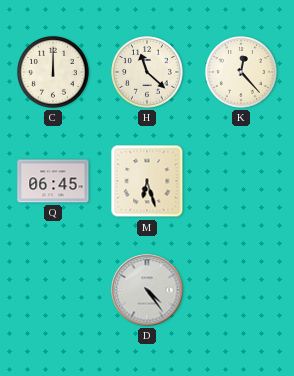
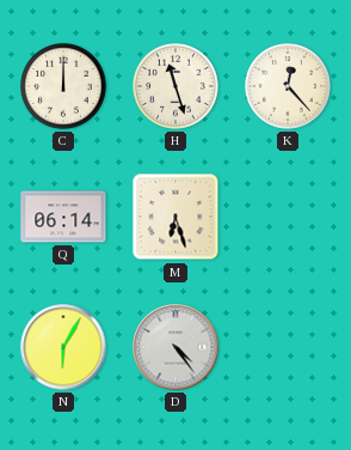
H: 11:22 -> 11:27
Q: 06:45 -> 06:14
N: none -> 6:05
